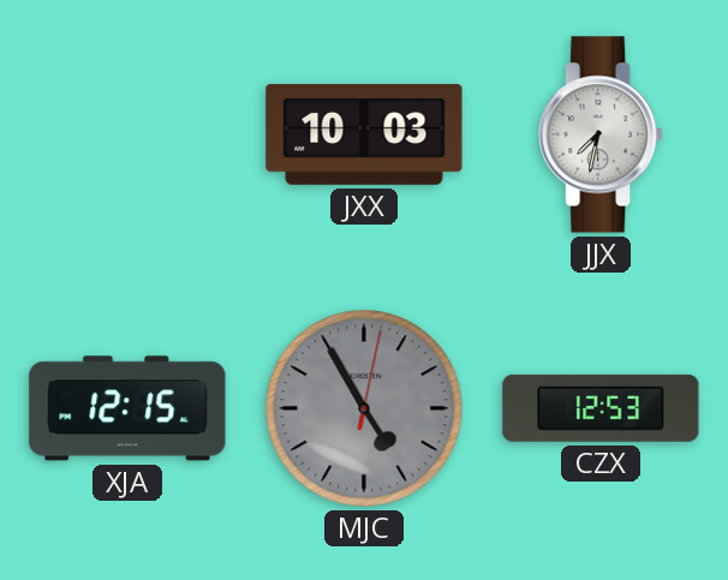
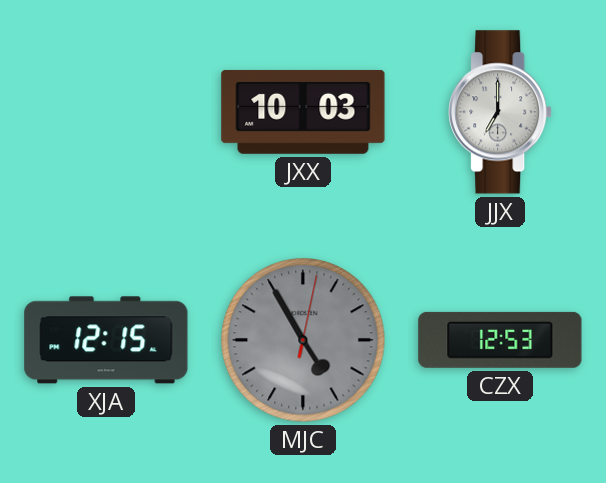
JJX: 7:32 -> 7:00
